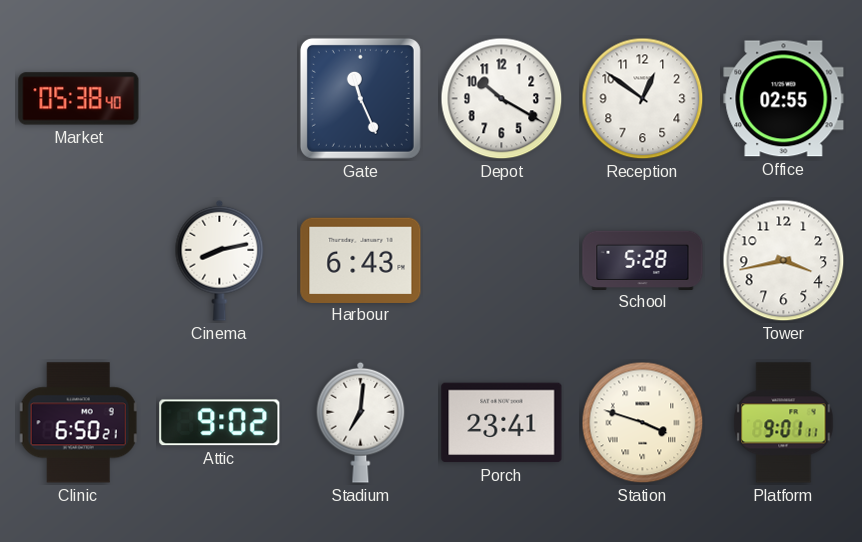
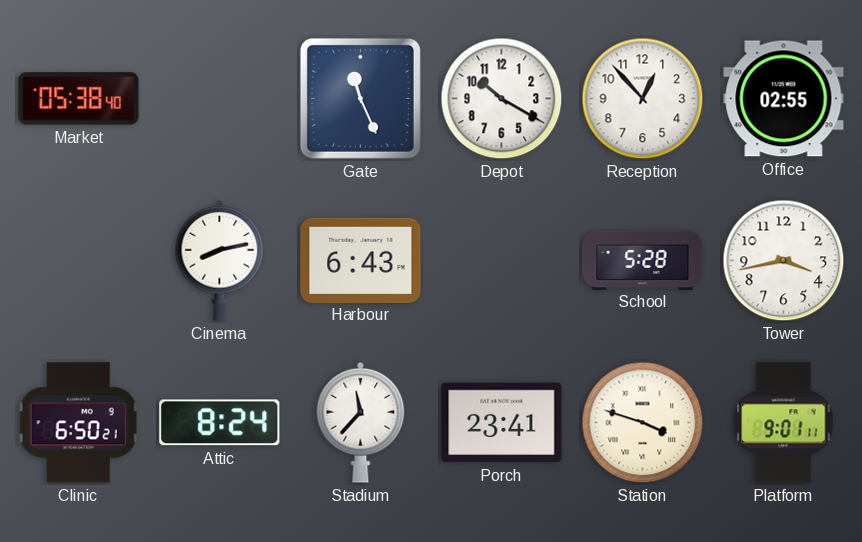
Reception: 12:51 -> 12:53
Attic: 9:02 -> 8:24
Stadium: 7:01 -> 11:37
